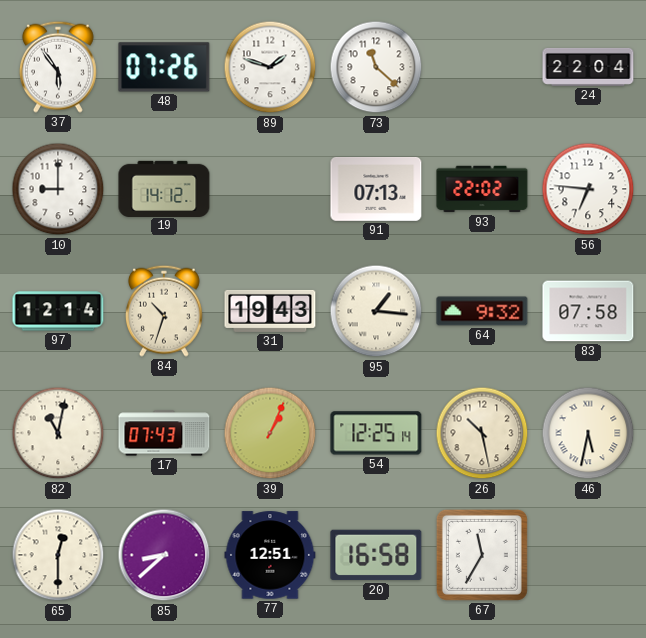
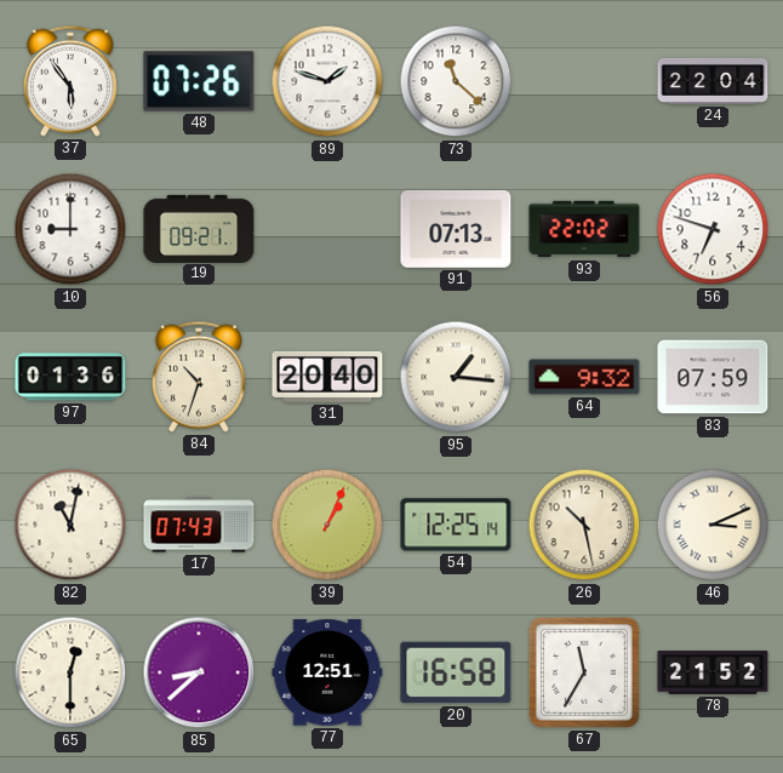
19: 14:12 -> 09:21
56: 6:46 -> 6:48
97: 12:14 -> 01:36
31: 19:43 -> 20:40
83: 07:58 -> 07:59
46: 5:32 -> 3:11
78: none -> 21:52
